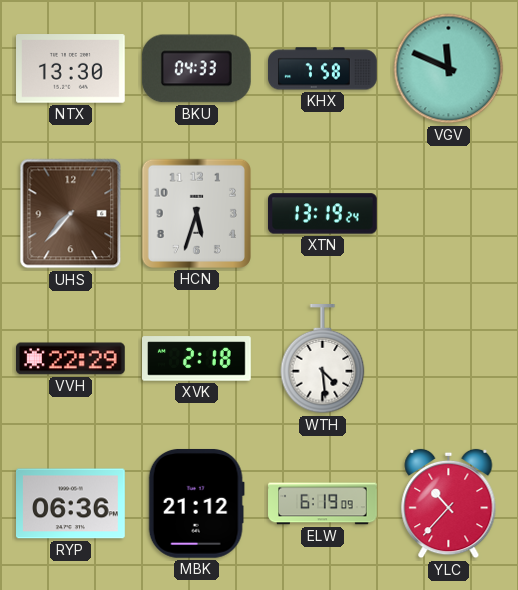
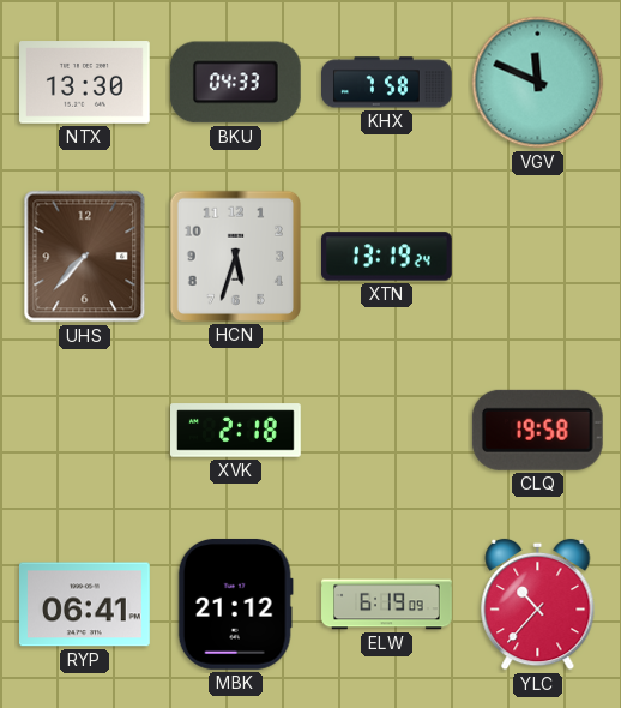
VVH: 22:29 -> none
WTH: 4:29 -> none
CLQ: none -> 19:58
RYP: 06:36 -> 06:41
